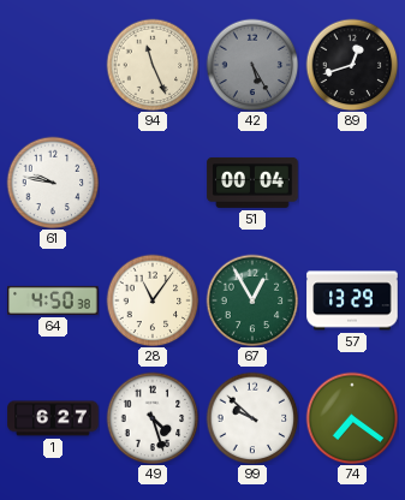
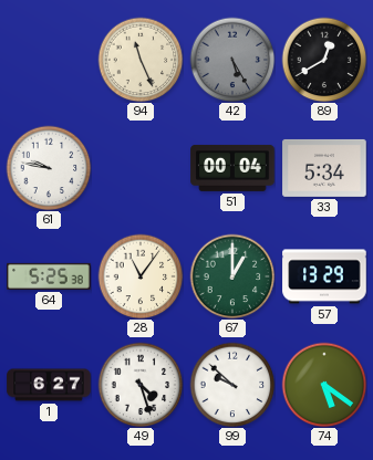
89: 12:42 -> 12:40
33: none -> 5:34
64: 4:50 -> 5:25
67: 12:55 -> 1:00
74: 7:21 -> 5:21
